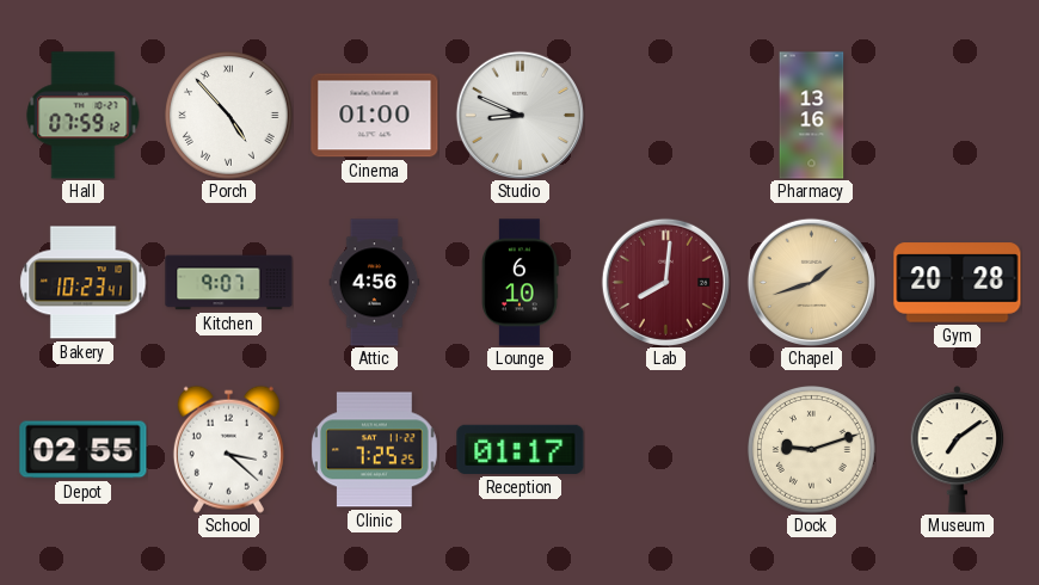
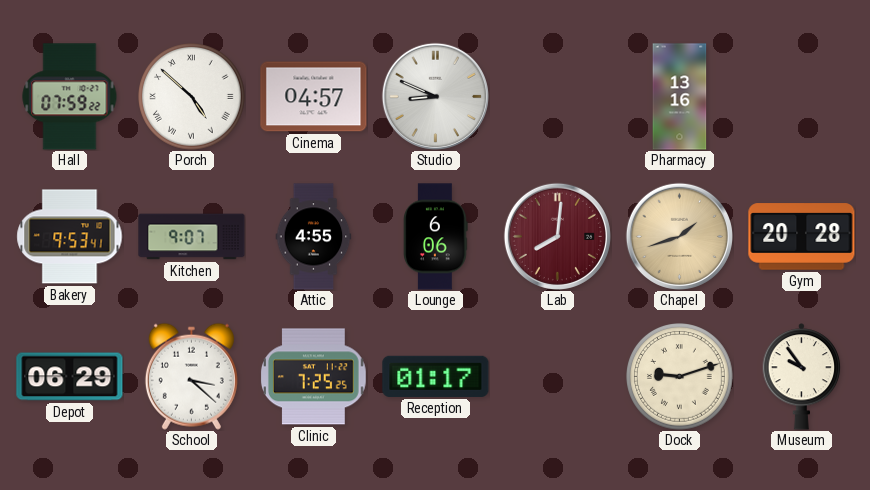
Hall: 07:59:12 -> 07:59:22
Porch: 4:53 -> 4:52
Cinema: 01:00 -> 04:57
Bakery: 10:23 -> 9:53
Attic: 4:56 -> 4:55
Lounge: 6:10 -> 6:06
Depot: 02:55 -> 06:29
Museum: 7:09 -> 9:54
